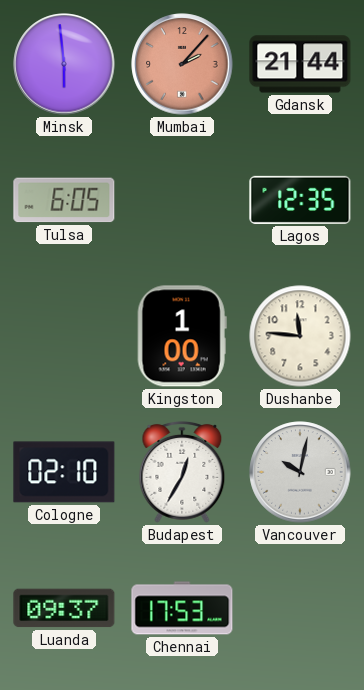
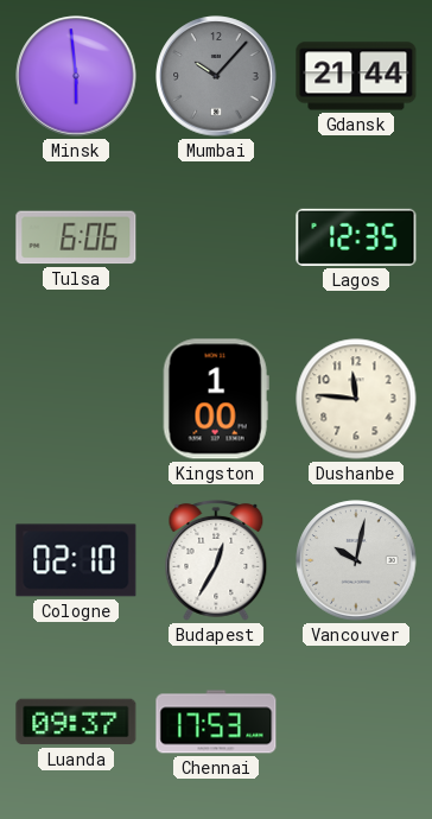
Mumbai: 2:07 -> 10:07
Mumbai dial: salmon -> grey
Tulsa: 6:05 -> 6:06
